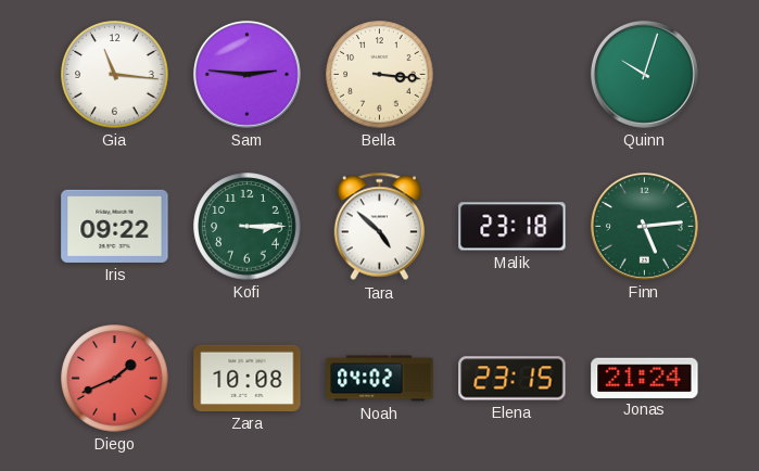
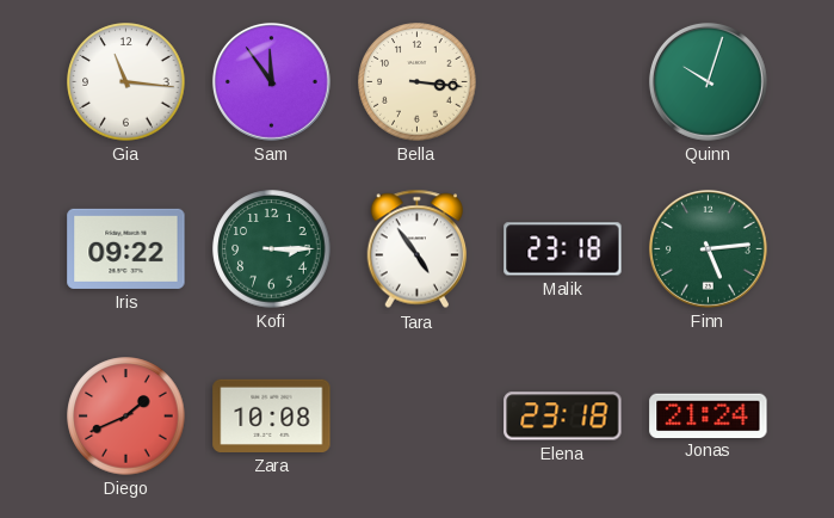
Sam: 2:46 -> 11:54
Tara: 4:52 -> 4:54
Noah: 04:02 -> none
Elena: 23:15 -> 23:18
